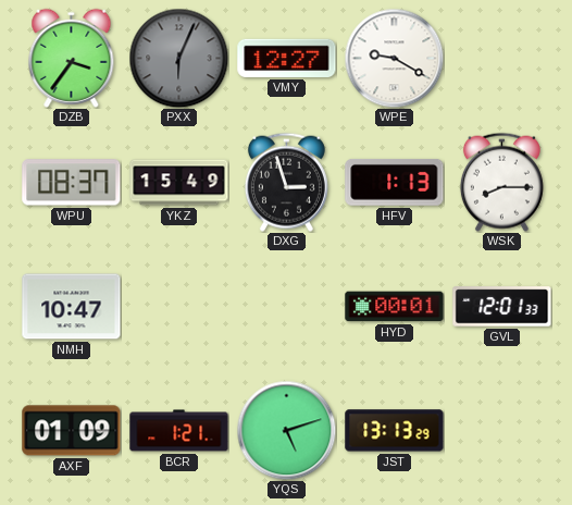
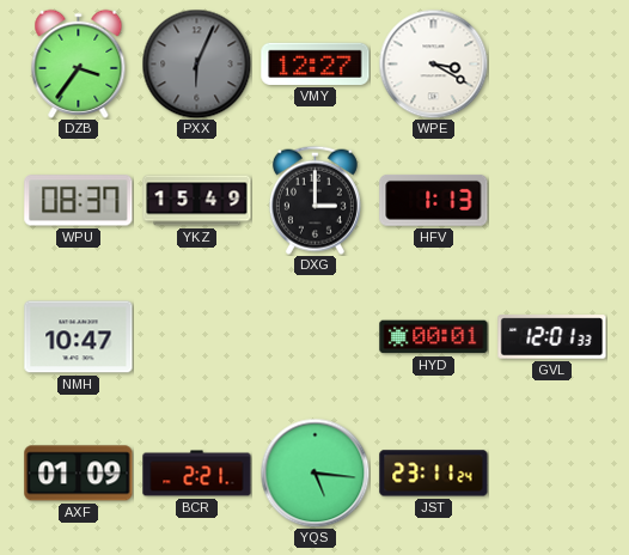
WPE: 9:20 -> 3:20
DXG: 2:57 -> 3:00
WSK: 8:15 -> none
BCR: 1:21 -> 2:21
YQS: 5:12 -> 5:16
JST: 13:13 -> 23:11
